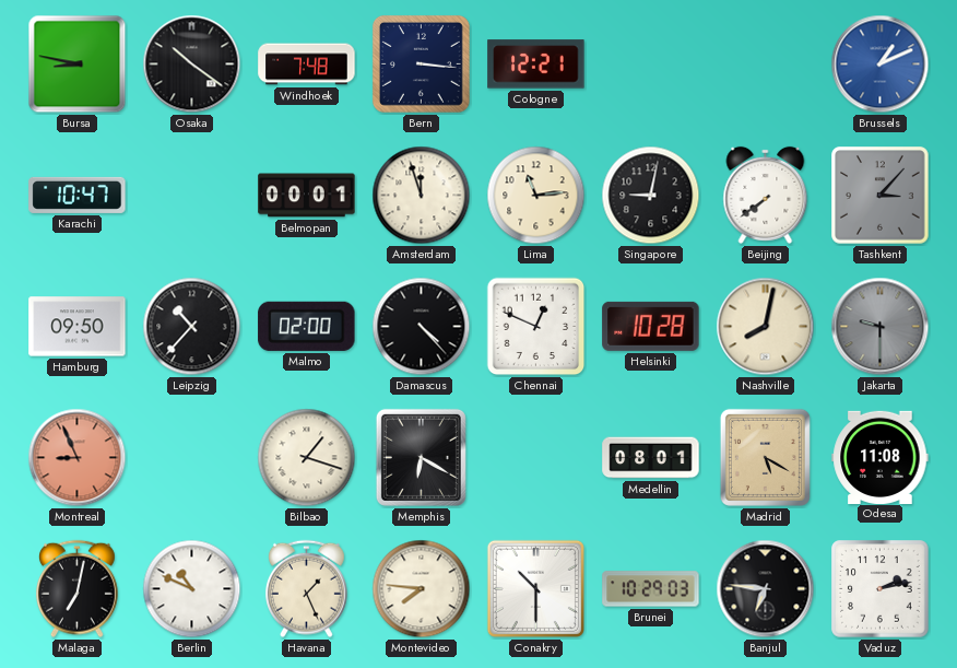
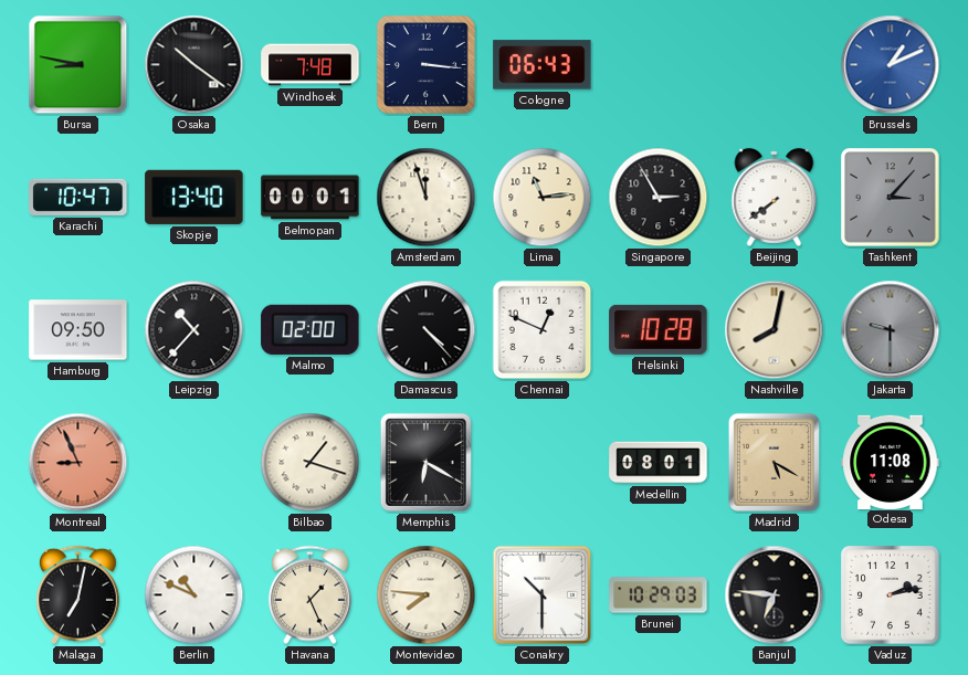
Cologne: 12:21 -> 06:43
Skopje: none -> 13:40
Singapore: 9:02 -> 2:55
